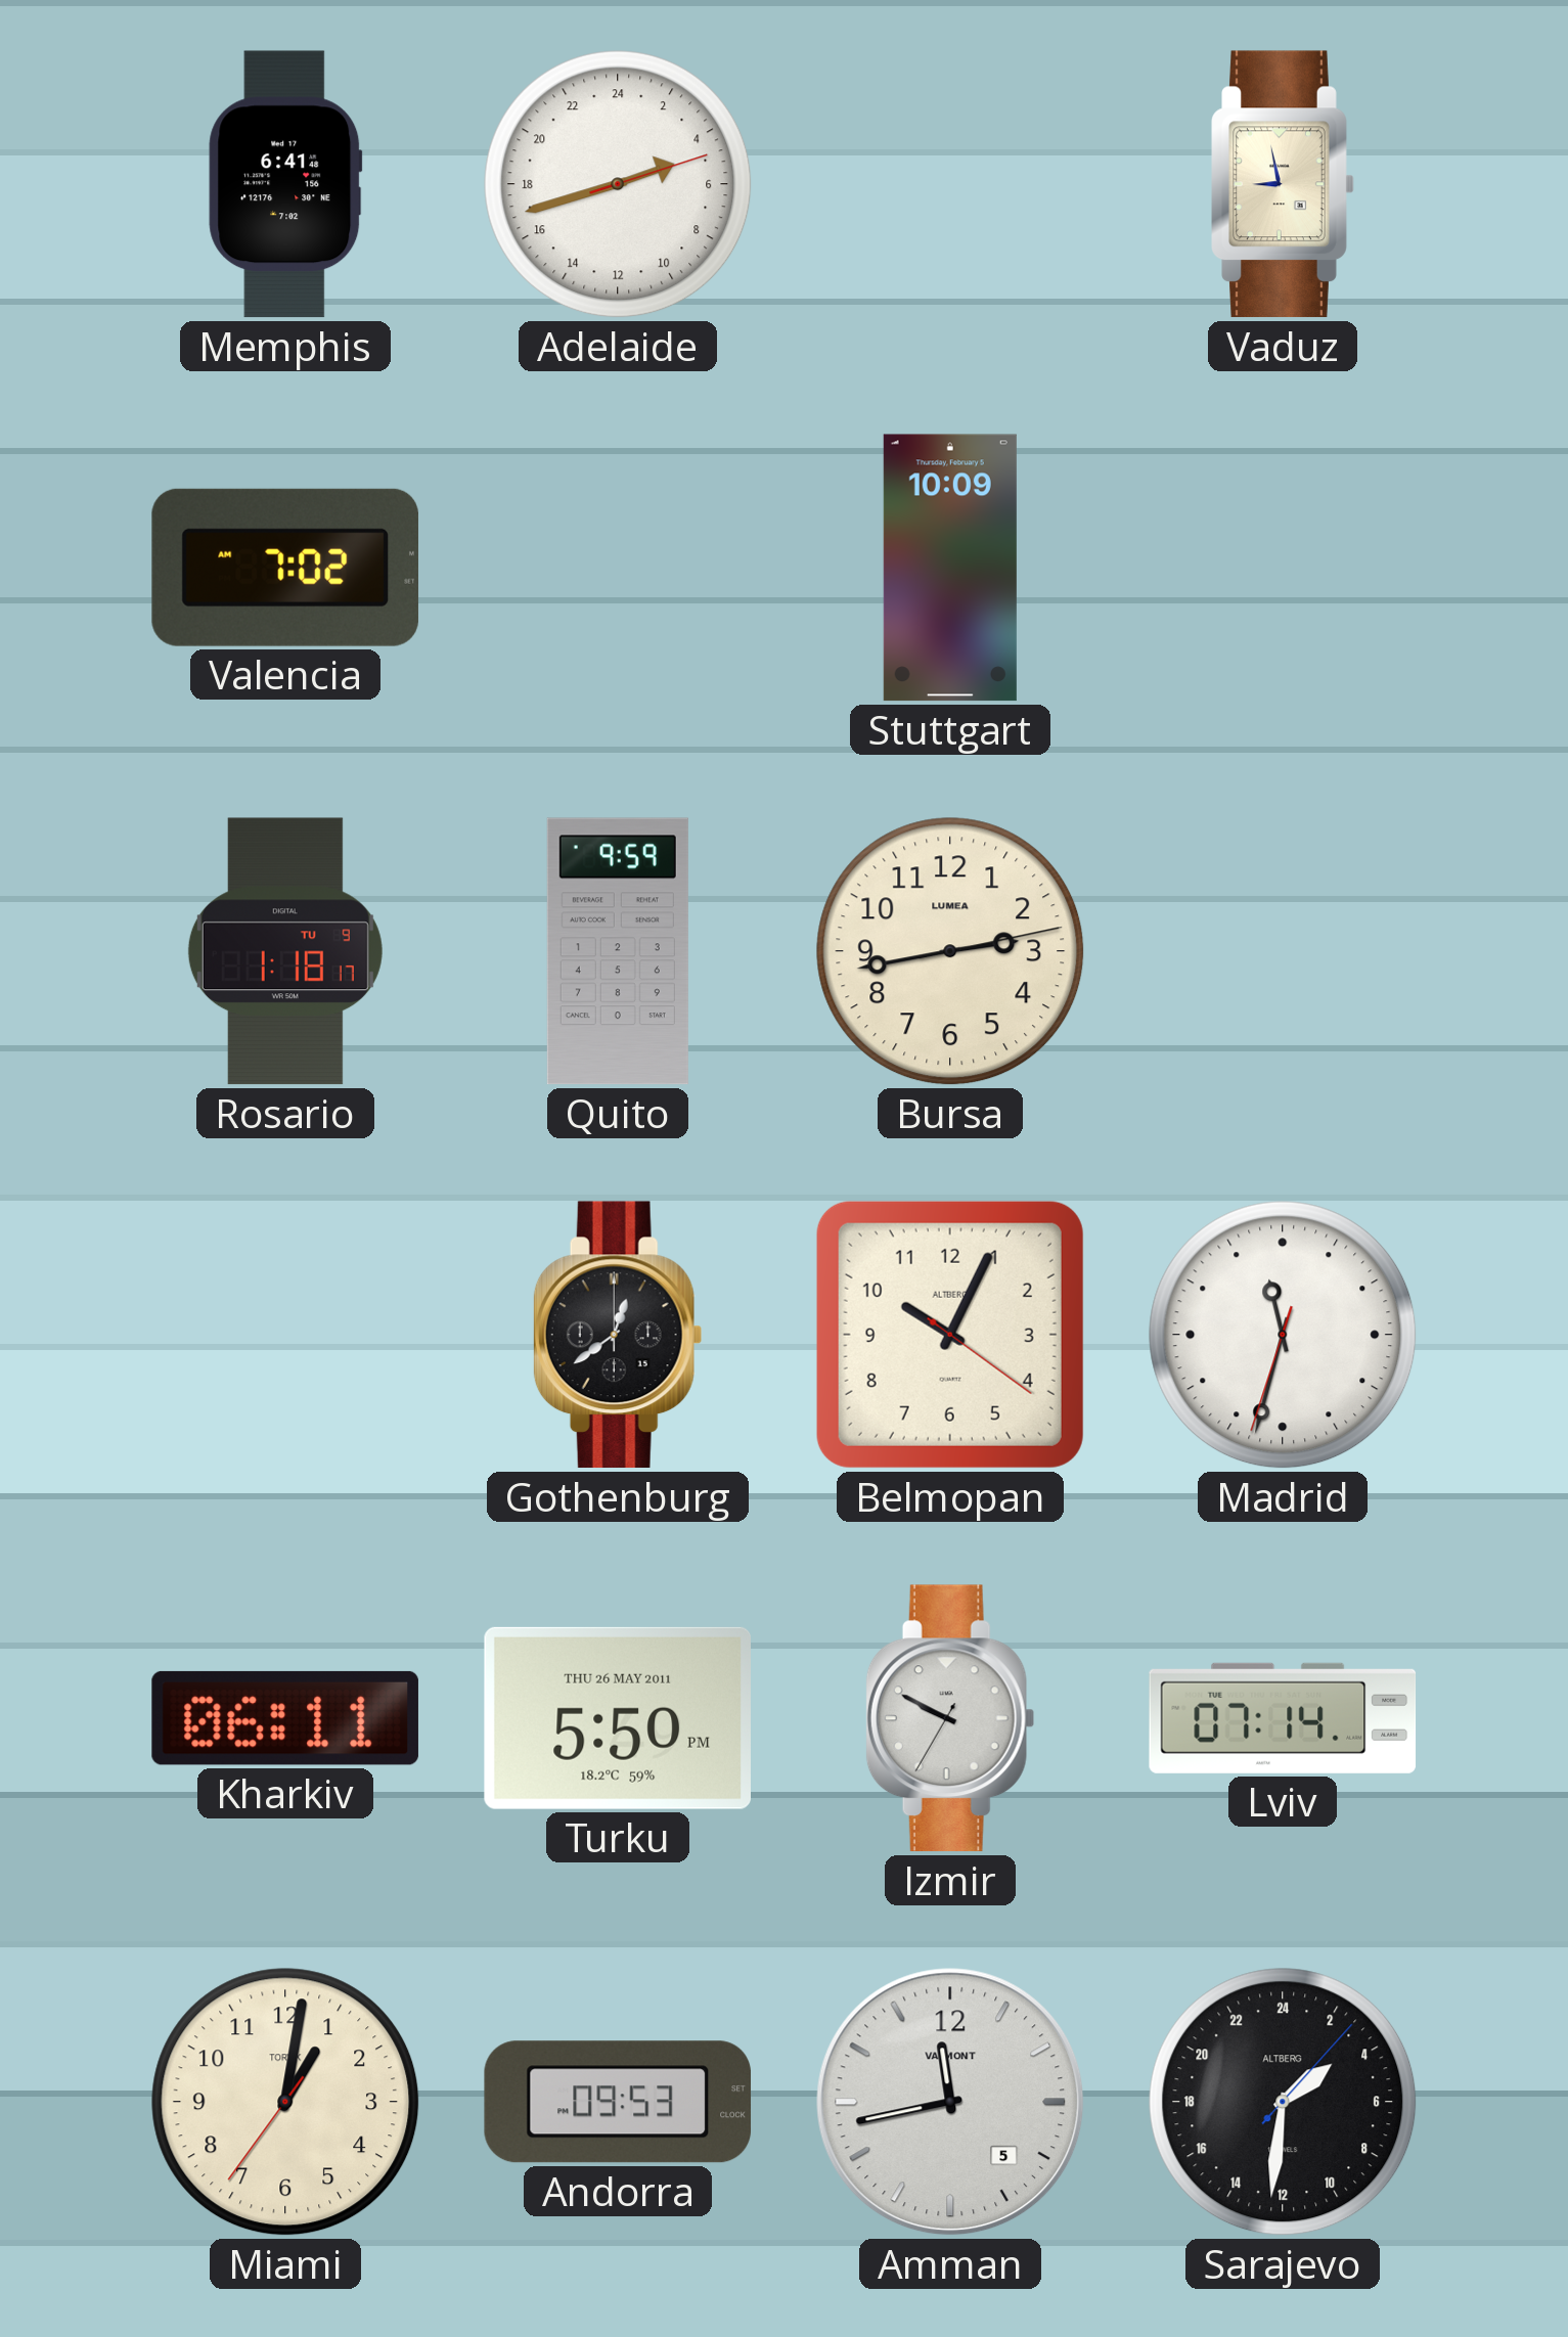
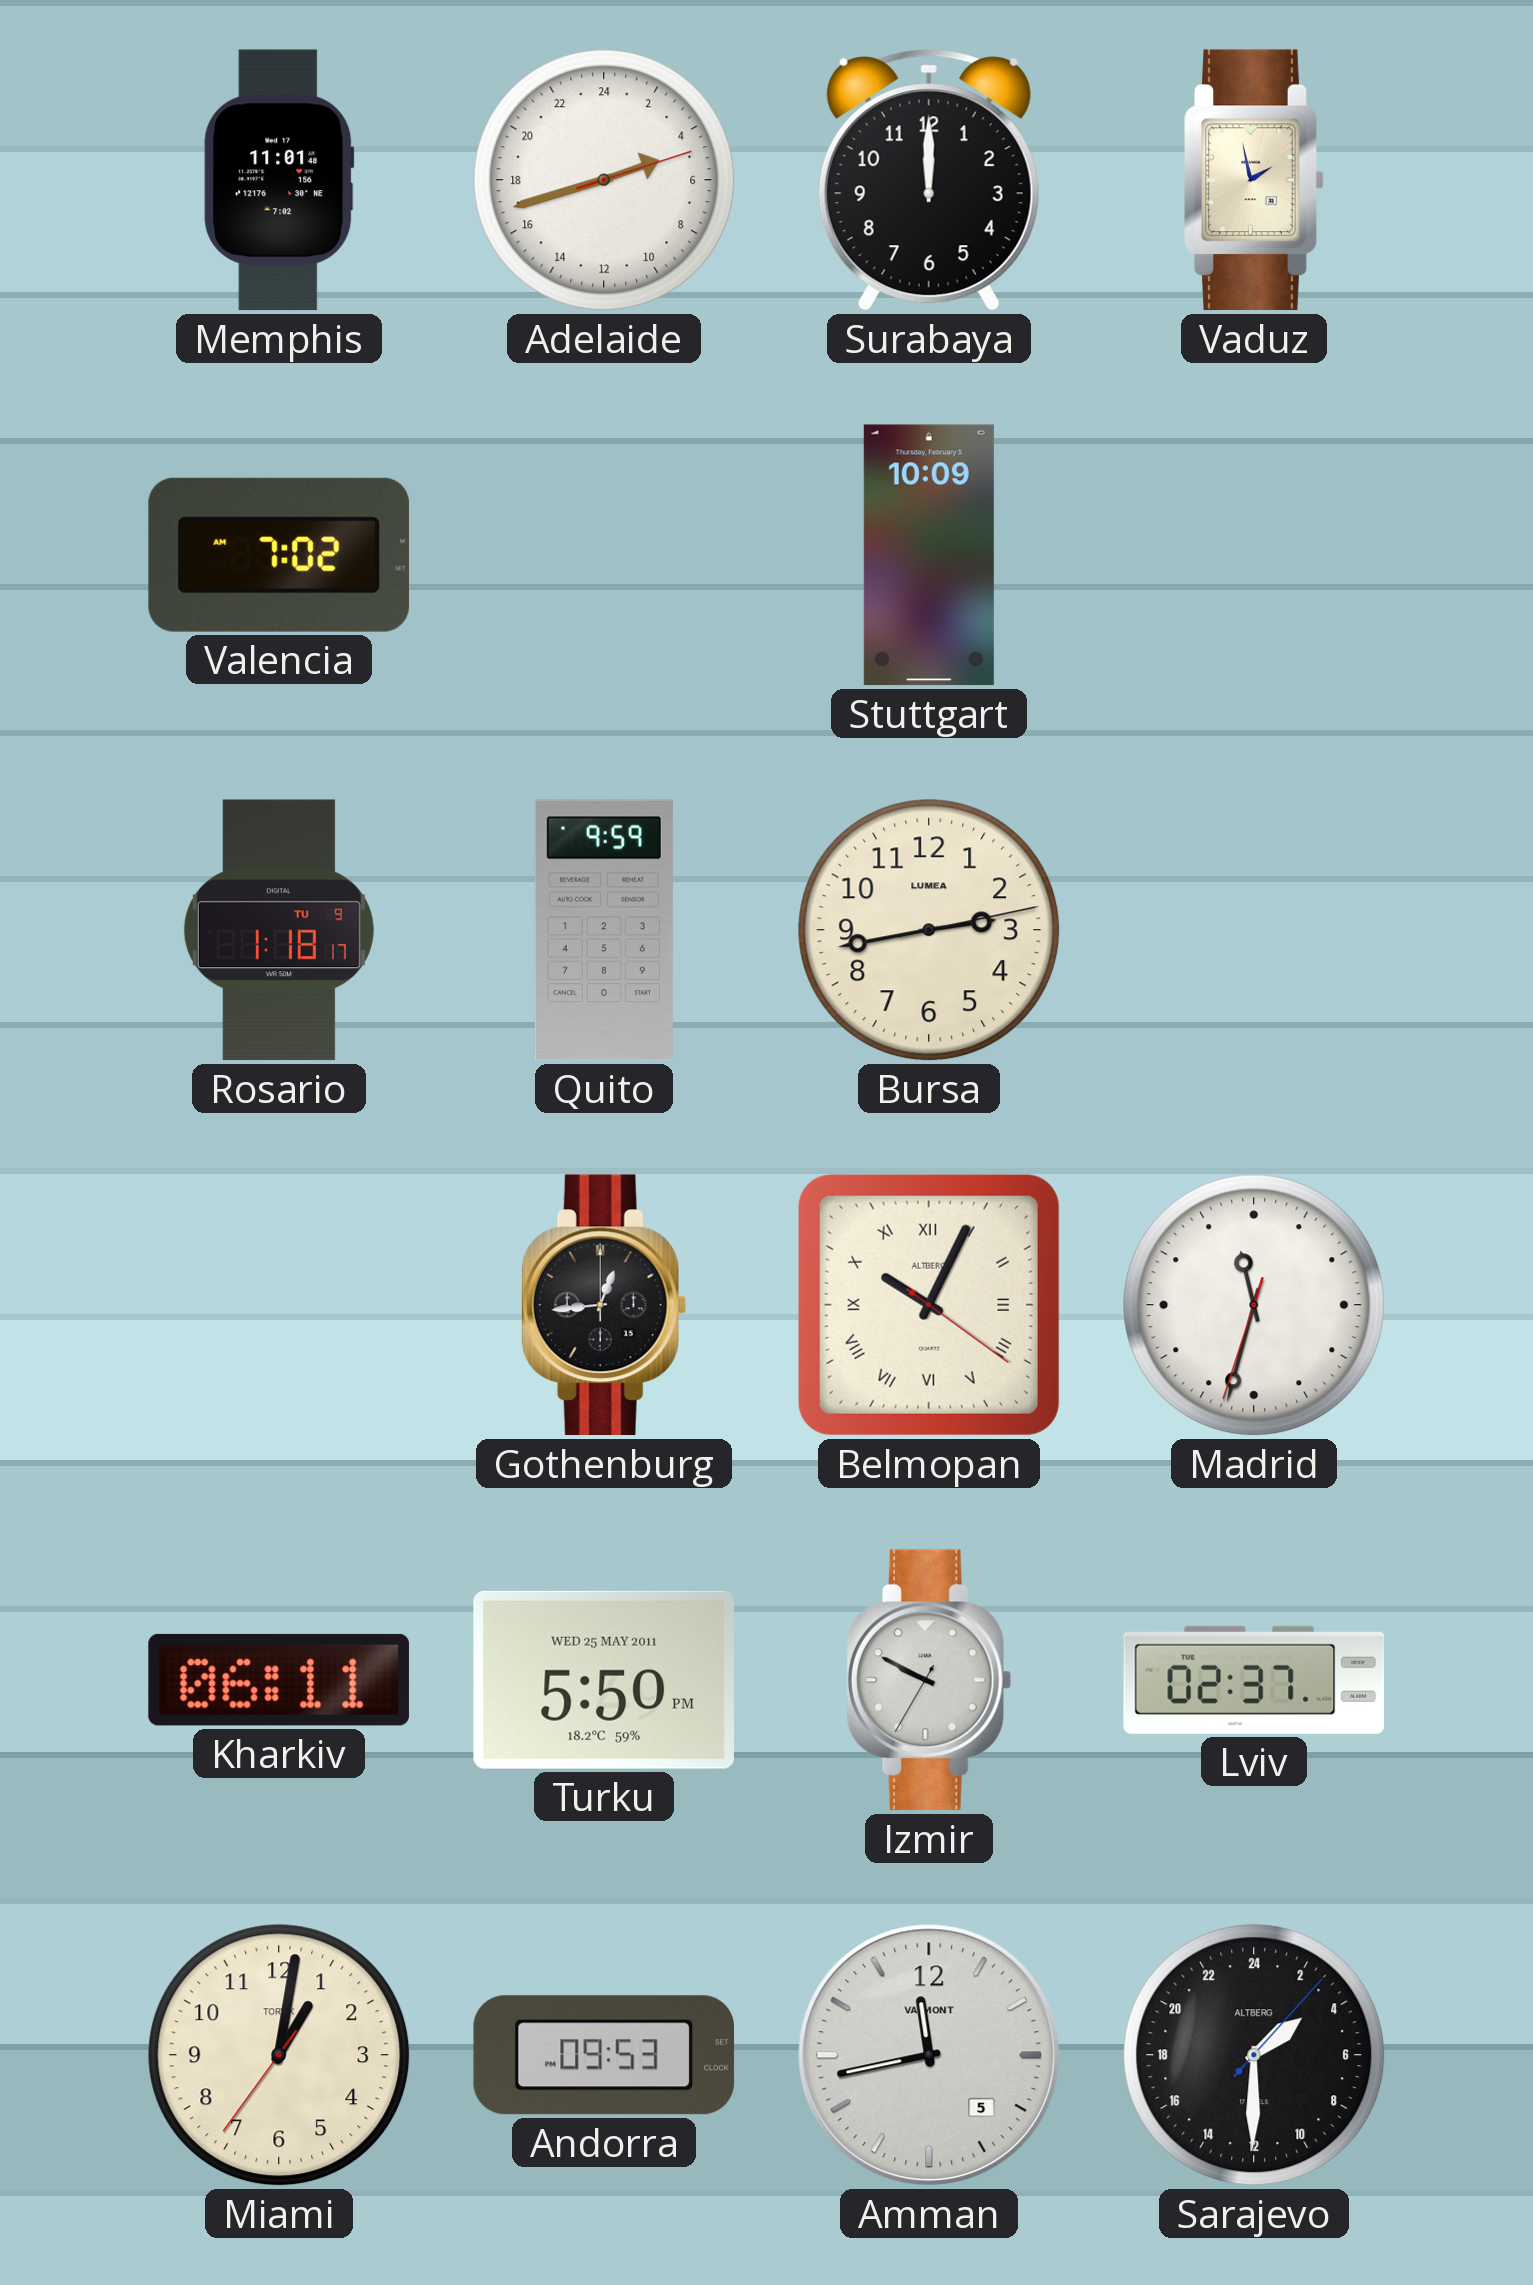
Memphis: 6:41 -> 11:01
Surabaya: none -> 12:00
Vaduz: 8:58 -> 1:58
Gothenburg: 12:39 -> 12:44
Belmopan numerals: Arabic -> Roman
Turku date: THU 26 MAY 2011 -> WED 25 MAY 2011
Lviv: 07:14 -> 02:37
Sarajevo: 3:31 -> 3:30
